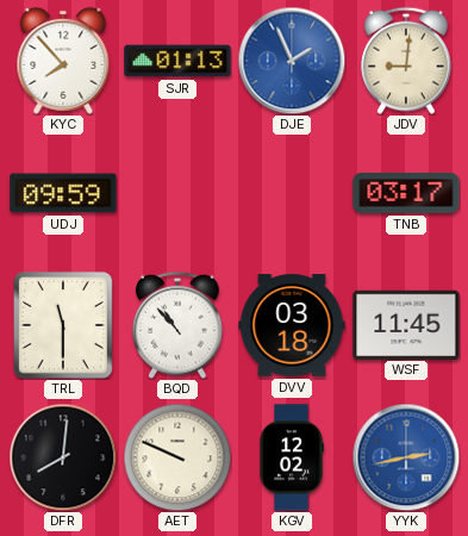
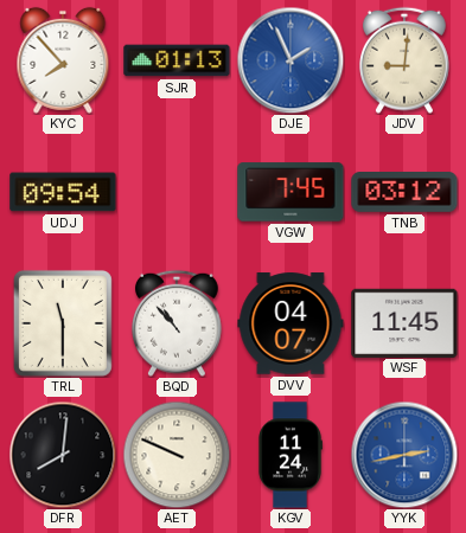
UDJ: 09:59 -> 09:54
VGW: none -> 7:45
TNB: 03:17 -> 03:12
DVV: 03:18 -> 04:07
KGV: 12:02 -> 11:24
